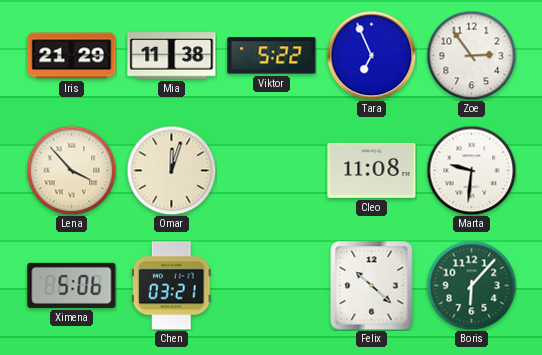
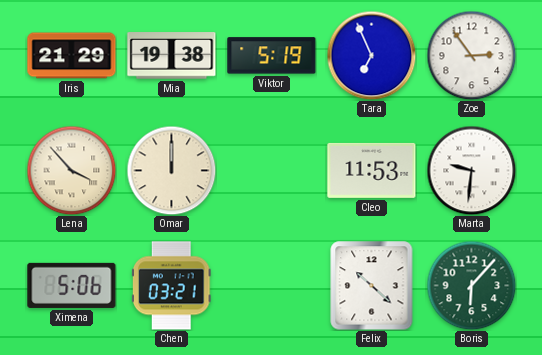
Mia: 11:38 -> 19:38
Viktor: 5:22 -> 5:19
Omar: 12:03 -> 12:00
Cleo: 11:08 -> 11:53
